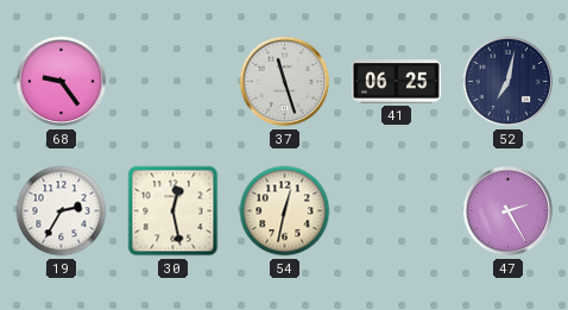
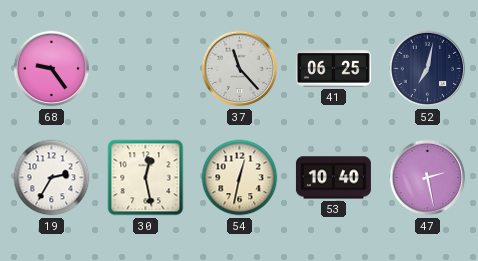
37: 11:27 -> 11:23
53: none -> 10:40
47: 2:25 -> 2:28
